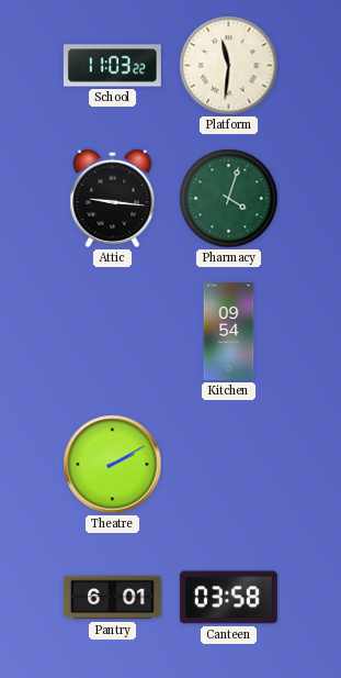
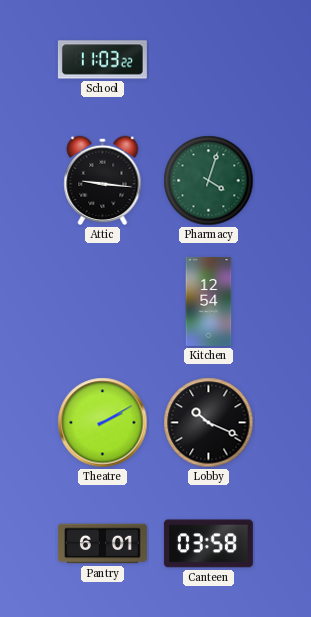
Platform: 11:31 -> none
Kitchen: 09:54 -> 12:54
Lobby: none -> 10:19
